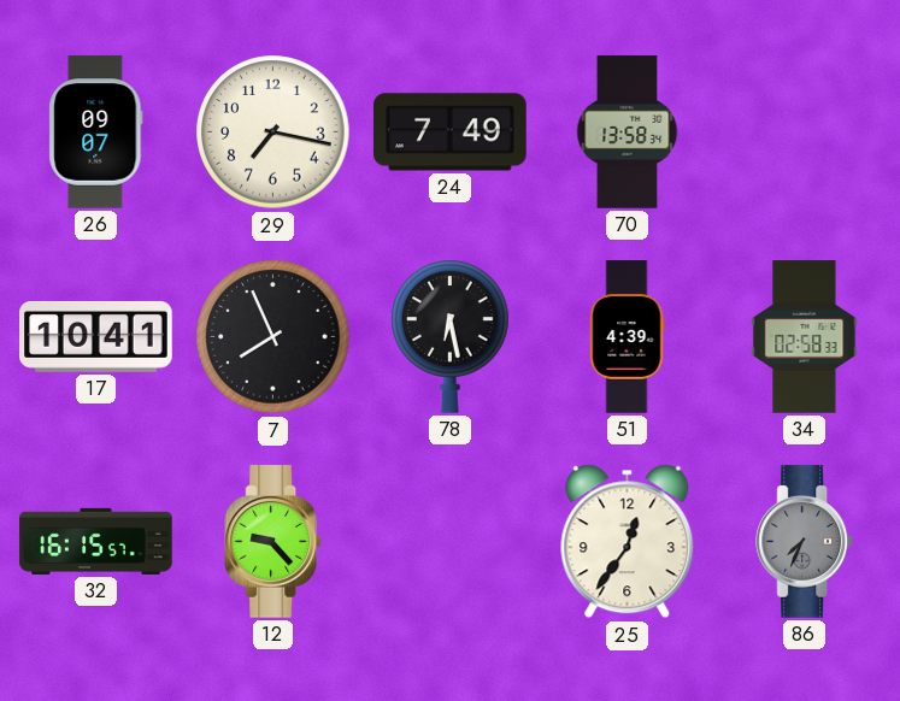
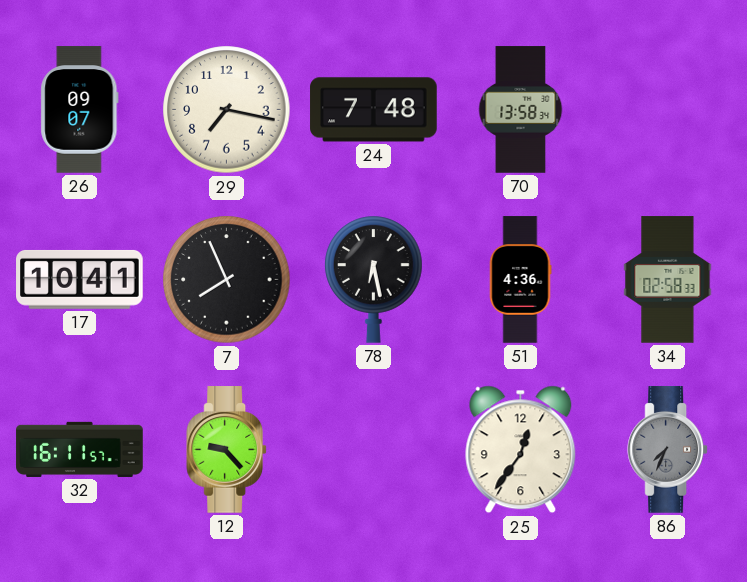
24: 7:49 -> 7:48
51: 4:39 -> 4:36
32: 16:15 -> 16:11
